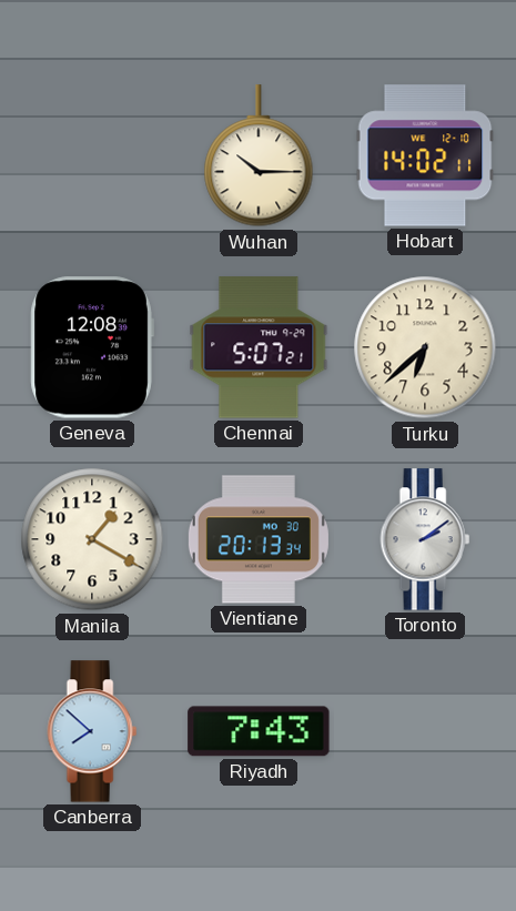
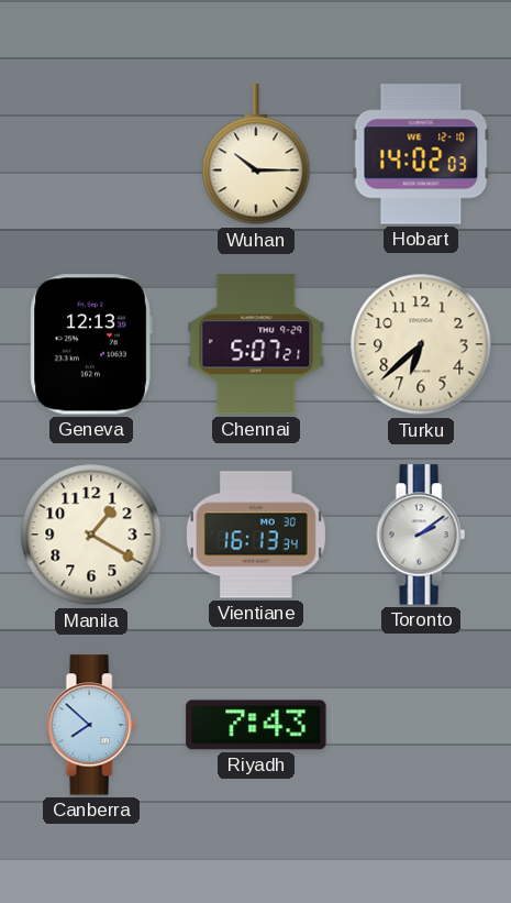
Hobart: 14:02:11 -> 14:02:03
Geneva: 12:08 -> 12:13
Vientiane: 20:13 -> 16:13
